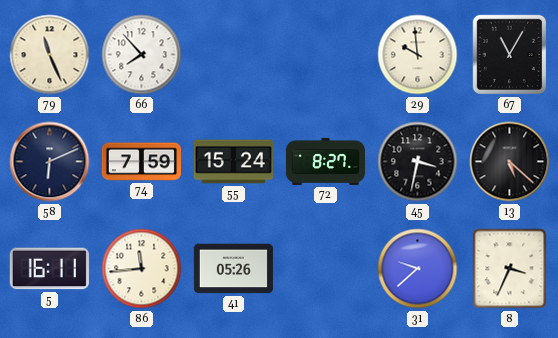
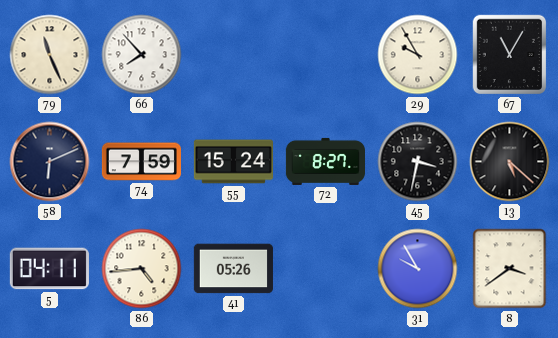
29: 9:59 -> 9:55
5: 16:11 -> 04:11
86: 11:44 -> 4:44
31: 9:38 -> 9:55
8: 3:34 -> 3:39
